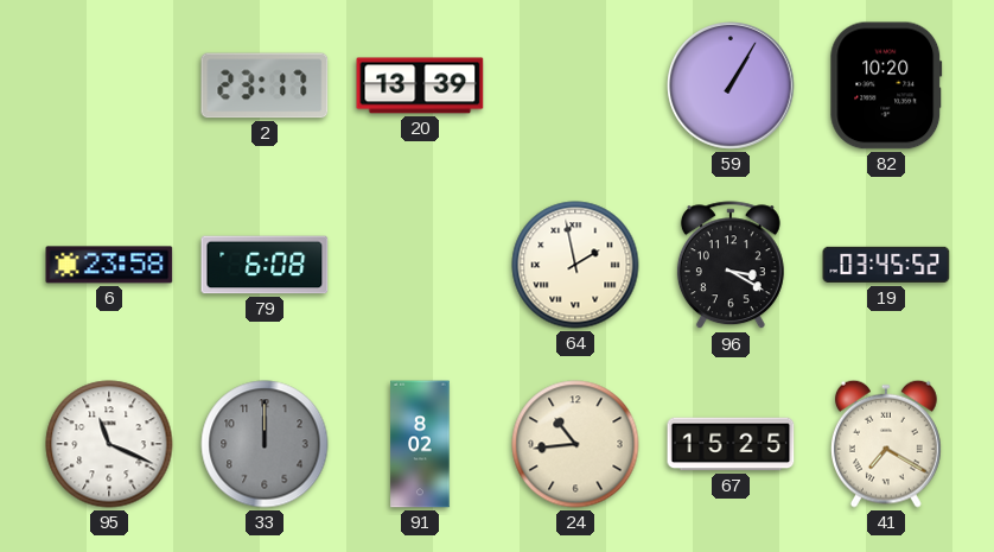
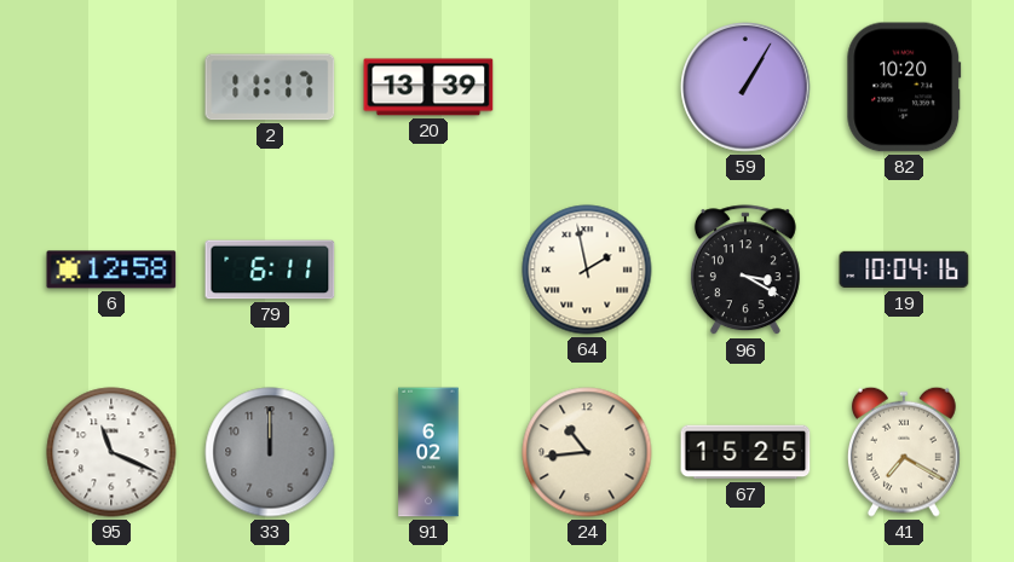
2: 23:17 -> 11:17
6: 23:58 -> 12:58
79: 6:08 -> 6:11
19: 03:45 -> 10:04
91: 8:02 -> 6:02
